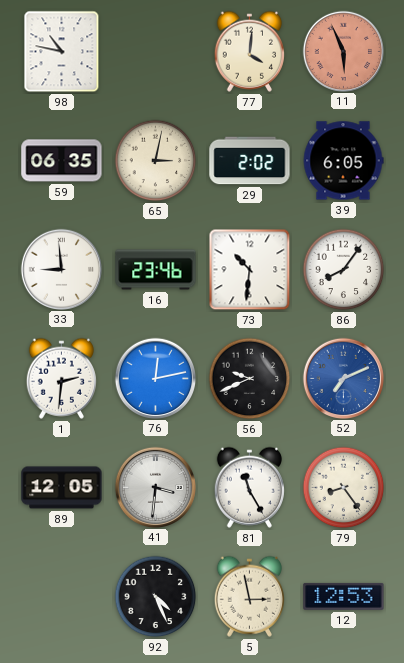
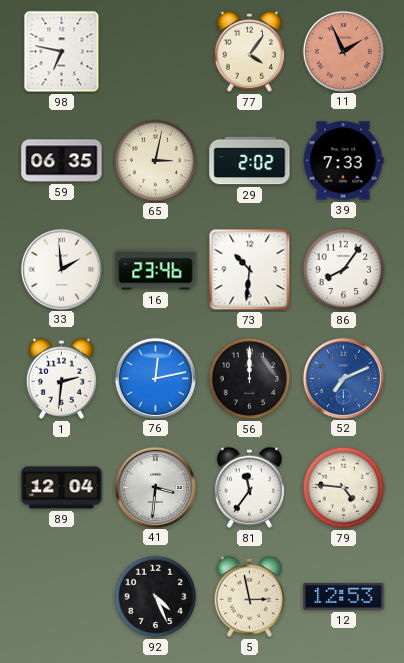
98: 10:47 -> 6:47
77: 4:01 -> 4:06
11: 5:56 -> 1:56
39: 6:05 -> 7:33
33: 8:59 -> 1:59
56: 9:41 -> 12:00
89: 12:05 -> 12:04
81: 11:25 -> 11:36
79: 8:24 -> 4:46
